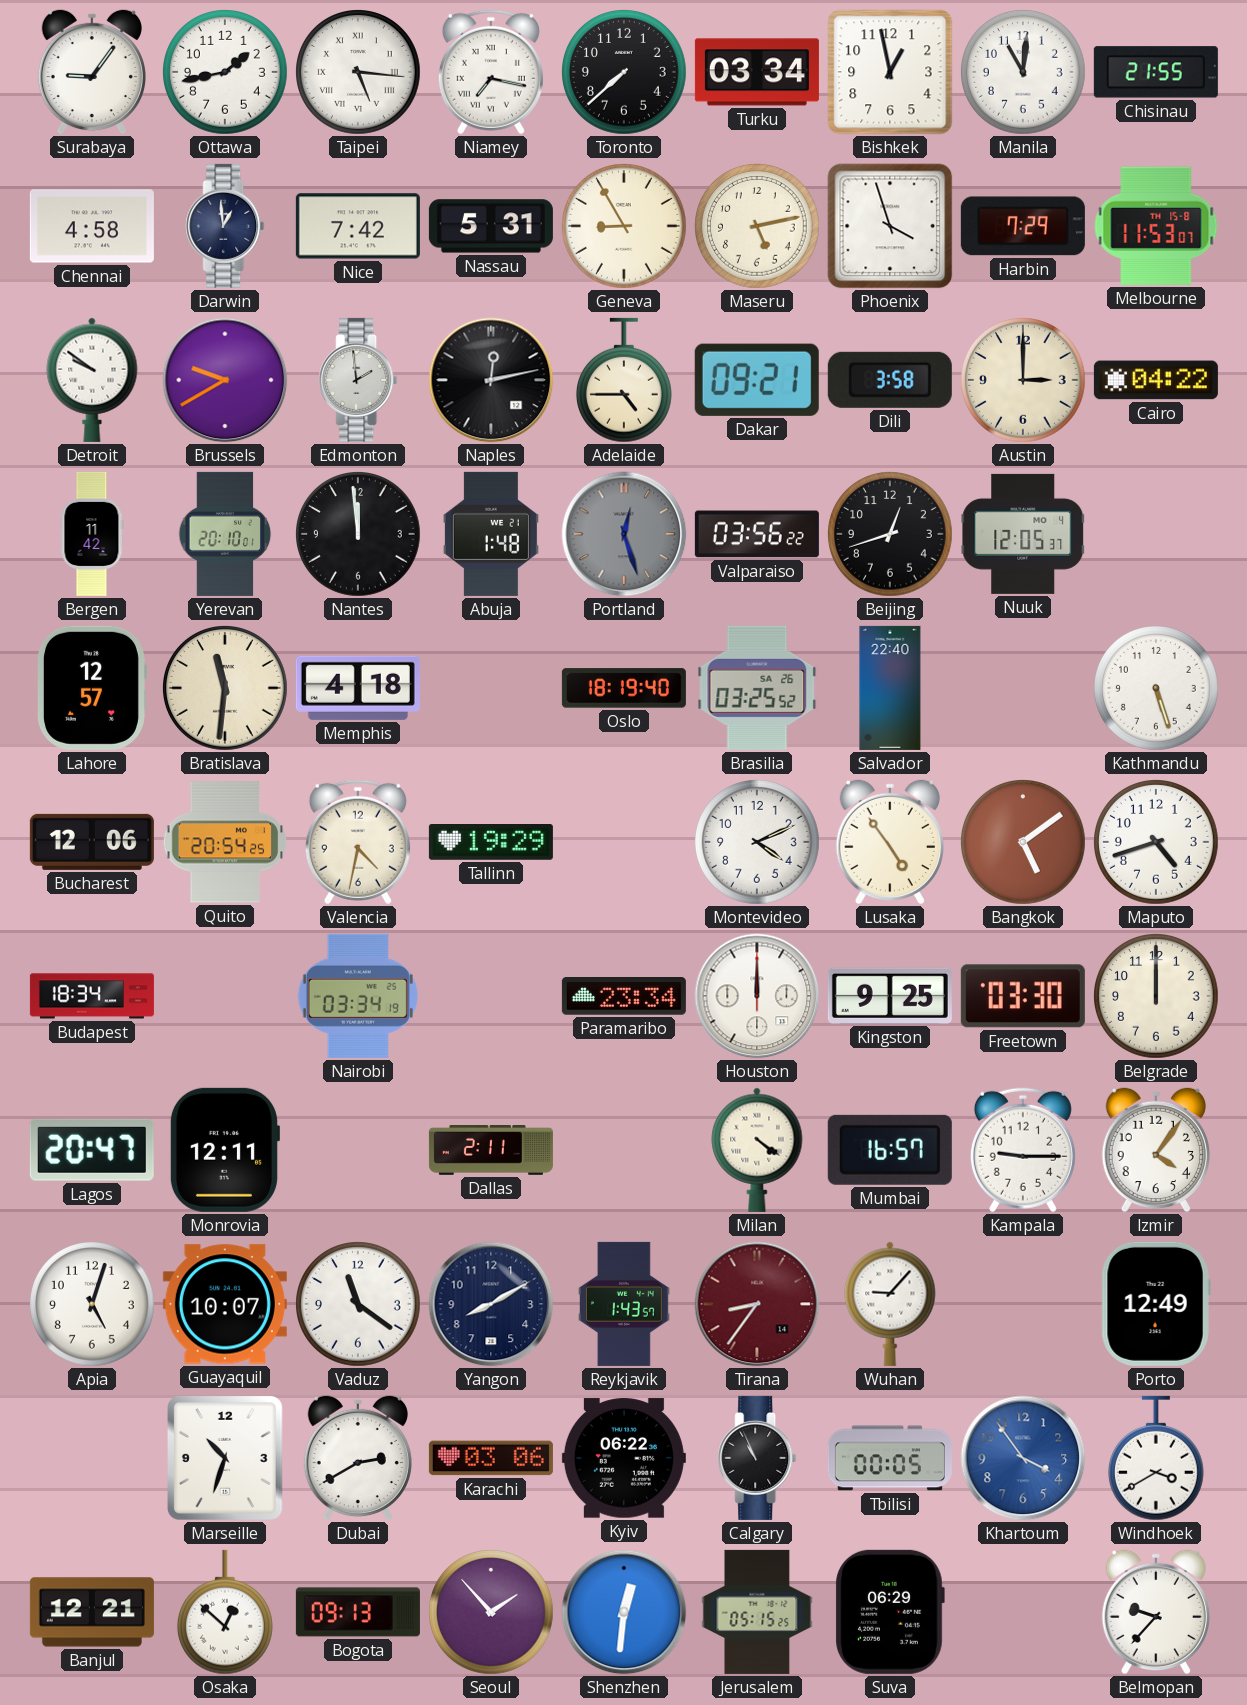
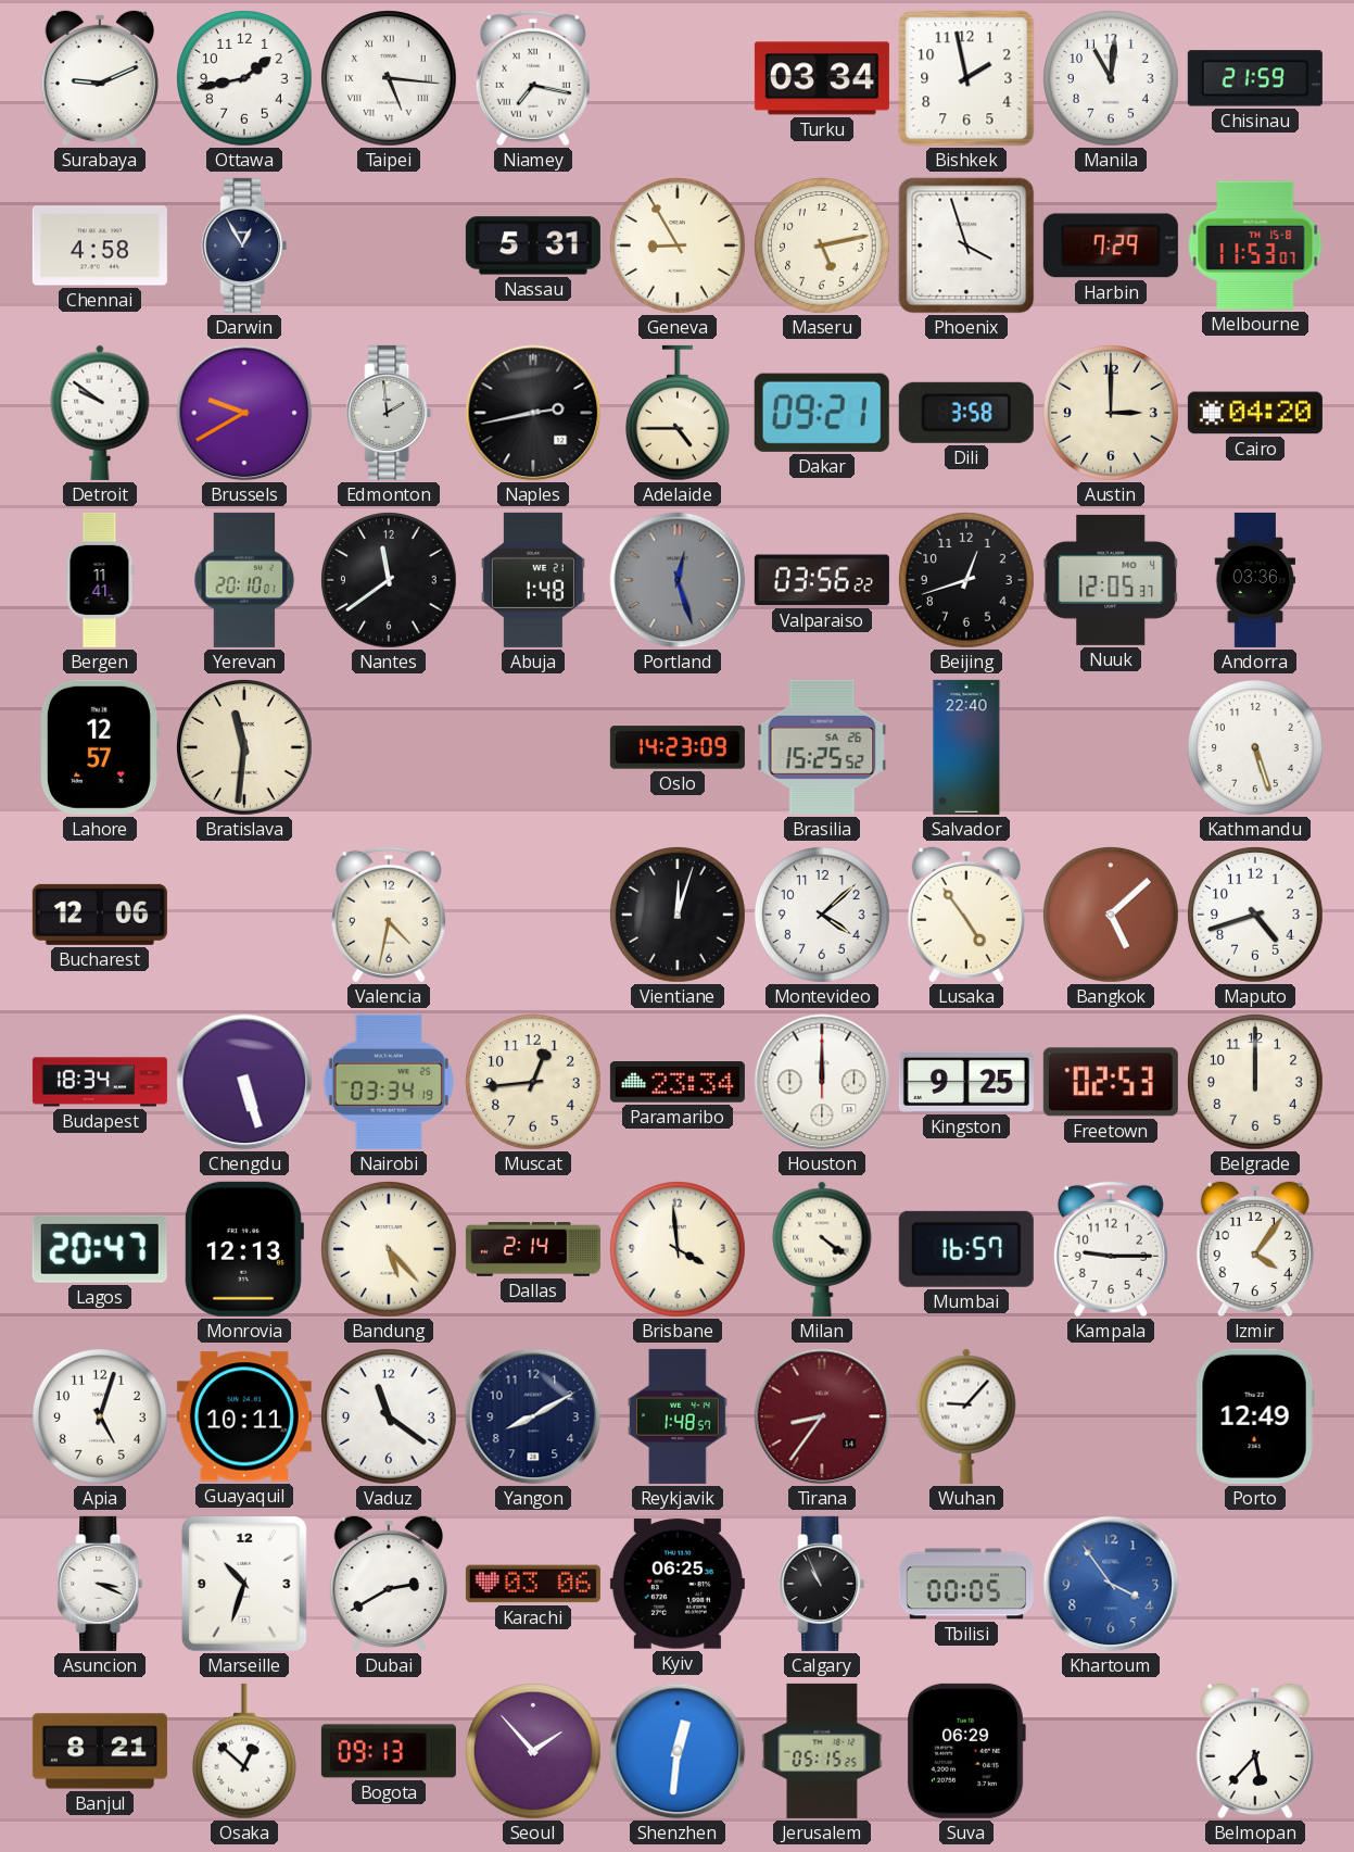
Surabaya: 9:06 -> 9:11
Toronto: 7:38 -> none
Bishkek: 12:58 -> 1:58
Chisinau: 21:55 -> 21:59
Darwin: 12:59 -> 12:55
Nice: 7:42 -> none
Naples: 12:13 -> 2:43
Cairo: 04:22 -> 04:20
Bergen: 11:42 -> 11:41
Nantes: 11:59 -> 11:39
Andorra: none -> 03:36
Memphis: 4:18 -> none
Oslo: 18:19 -> 14:23
Brasilia: 03:25 -> 15:25
Quito: 20:54 -> none
Tallinn: 19:29 -> none
Vientiane: none -> 12:03
Montevideo: 4:11 -> 4:08
Bangkok: 5:09 -> 5:08
Chengdu: none -> 5:27
Muscat: none -> 12:44
Freetown: 03:30 -> 02:53
Monrovia: 12:11 -> 12:13
Bandung: none -> 5:23
Dallas: 2:11 -> 2:14
Brisbane: none -> 3:59
Guayaquil: 10:07 -> 10:11
Reykjavik: 1:43 -> 1:48
Asuncion: none -> 3:19
Kyiv: 06:22 -> 06:25
Windhoek: 3:40 -> none
Banjul: 12:21 -> 8:21
Belmopan: 9:37 -> 5:37
